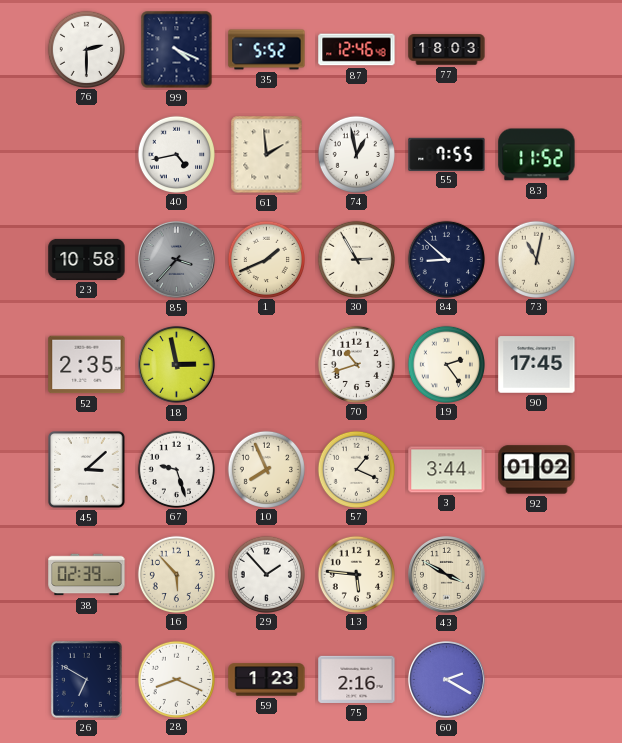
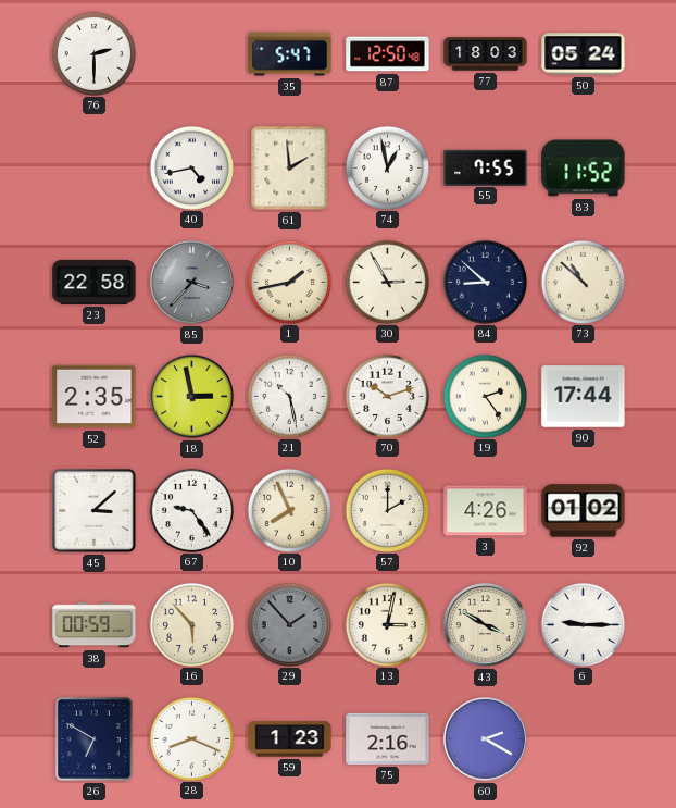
99: 4:19 -> none
35: 5:52 -> 5:47
87: 12:46 -> 12:50
50: none -> 05:24
23: 10:58 -> 22:58
1: 1:41 -> 1:43
73: 11:02 -> 10:52
21: none -> 10:28
70: 10:42 -> 10:12
90: 17:45 -> 17:44
67: 9:27 -> 9:24
57: 1:19 -> 2:00
3: 3:44 -> 4:26
38: 02:39 -> 00:59
29 dial: white -> grey
13: 5:46 -> 3:02
6: none -> 9:15
